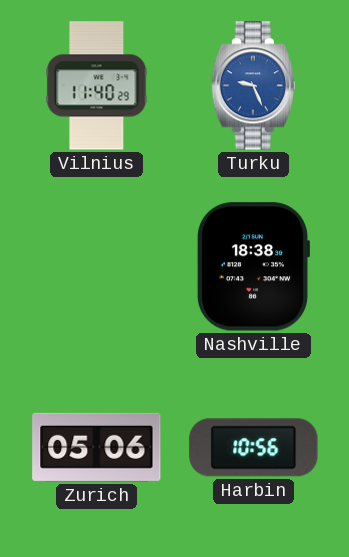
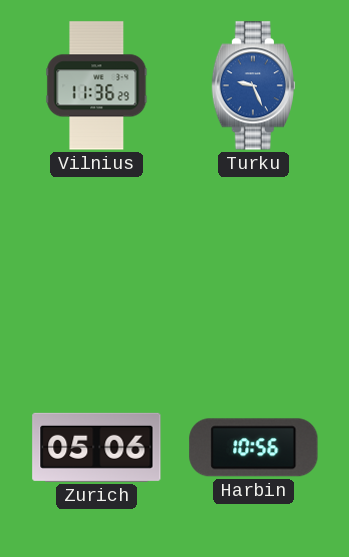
Vilnius: 11:40 -> 11:36
Nashville: 18:38 -> none
